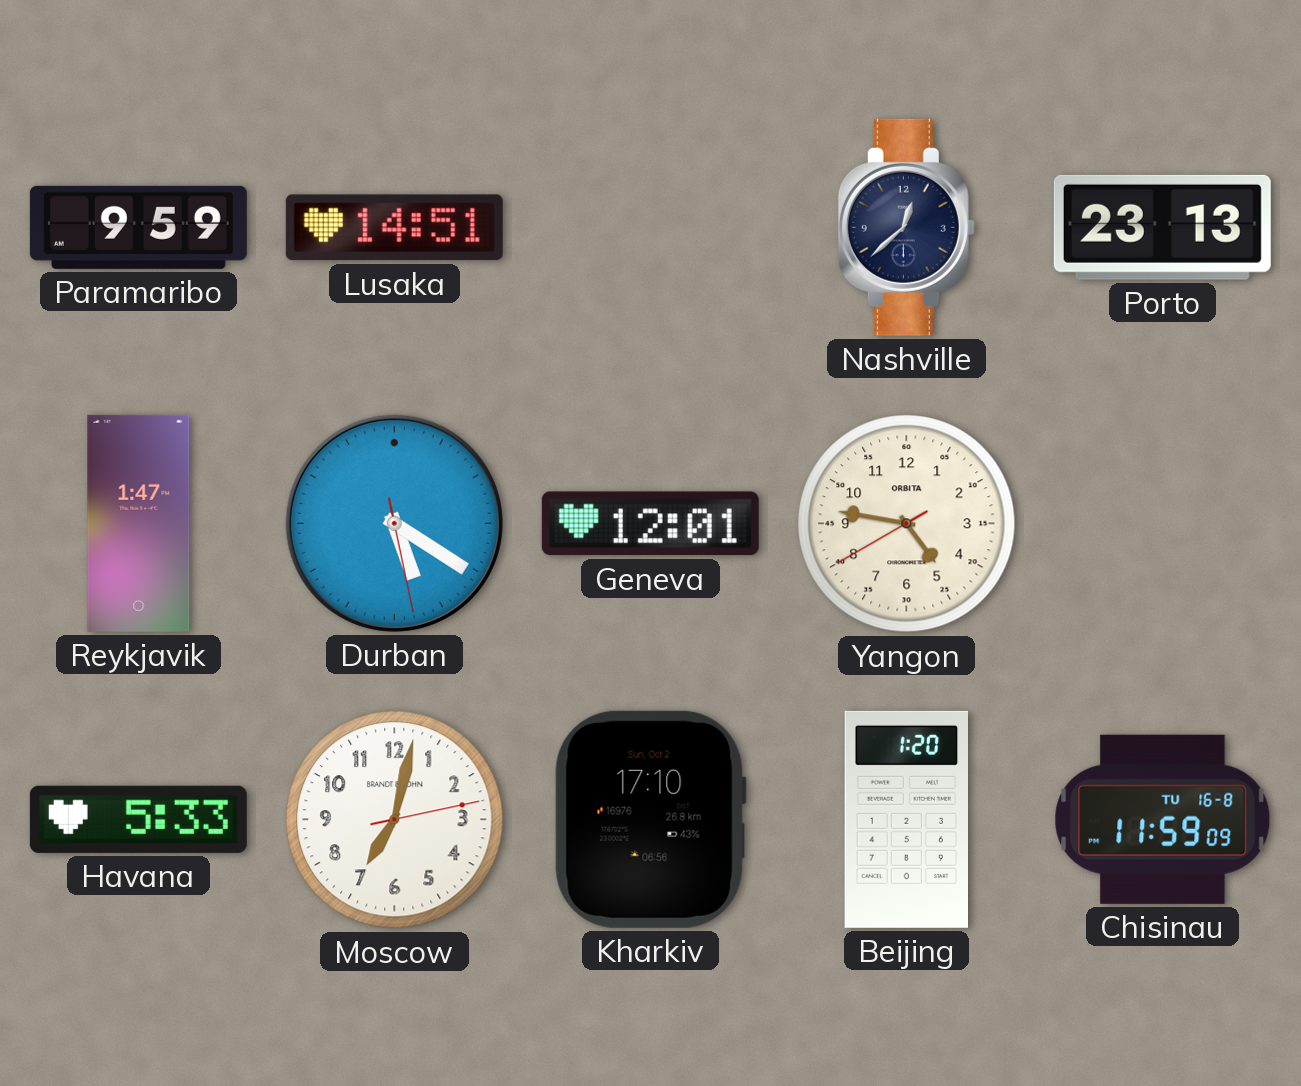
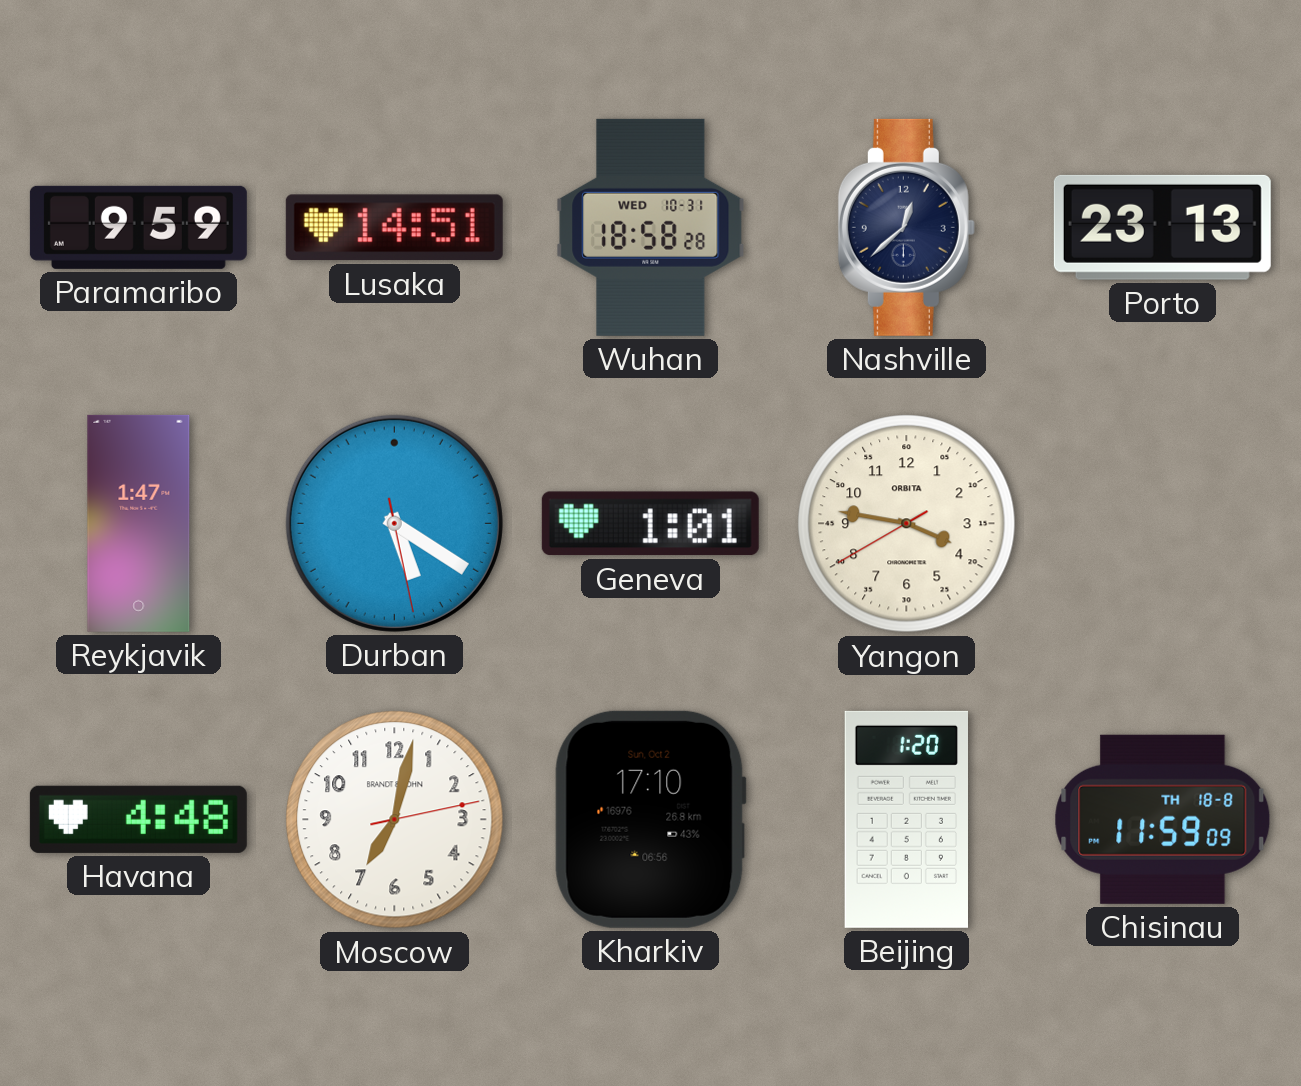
Wuhan: none -> 18:58
Geneva: 12:01 -> 1:01
Yangon: 4:46 -> 3:46
Havana: 5:33 -> 4:48
Chisinau date: TU 16-8 -> TH 18-8
